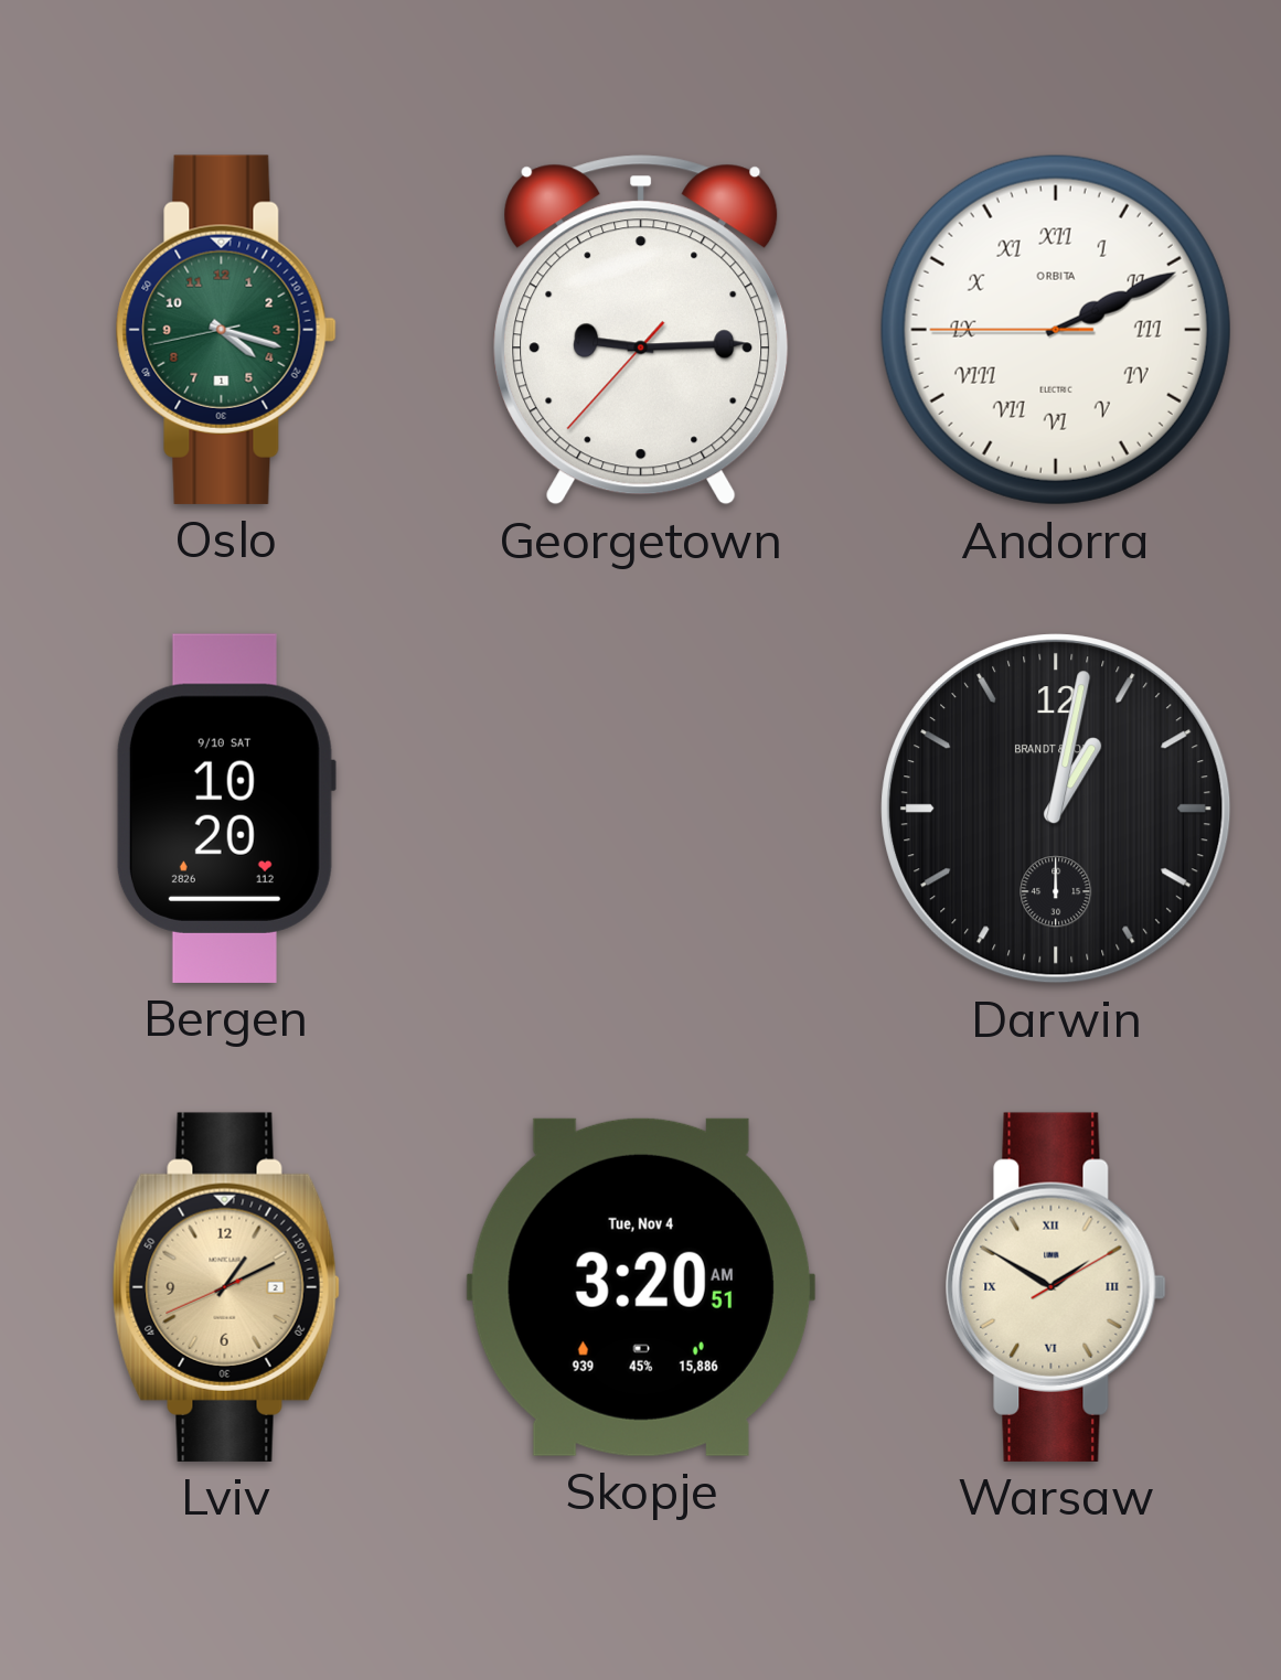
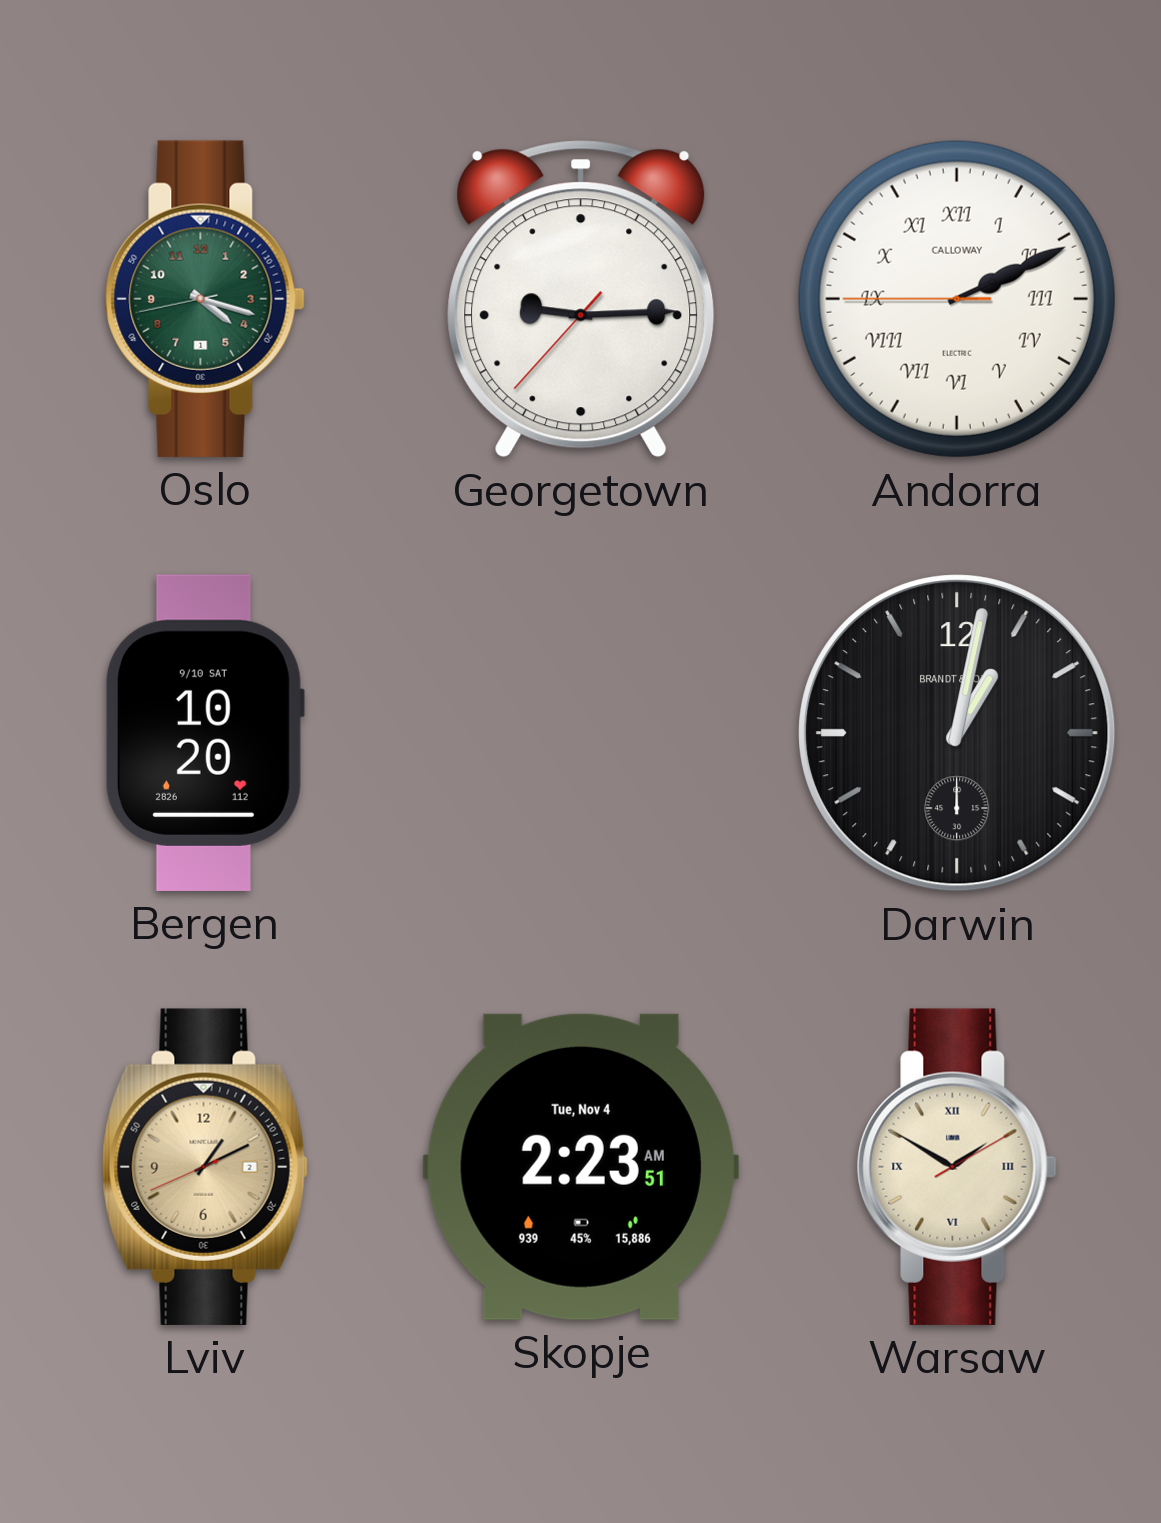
Andorra brand: ORBITA -> CALLOWAY
Skopje: 3:20 -> 2:23
